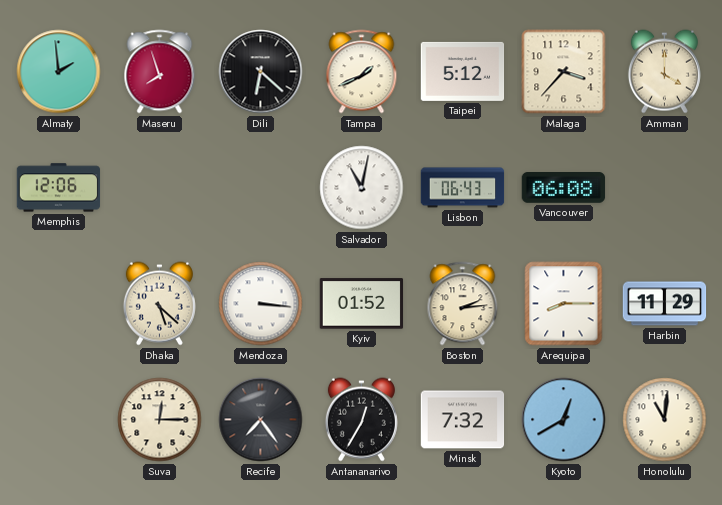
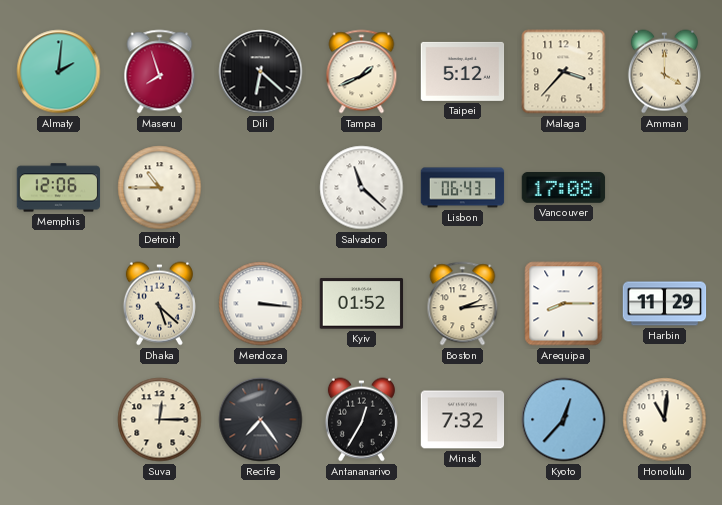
Almaty: 1:59 -> 2:01
Detroit: none -> 10:45
Salvador: 11:02 -> 11:22
Vancouver: 06:08 -> 17:08
Kyoto: 12:40 -> 12:37
